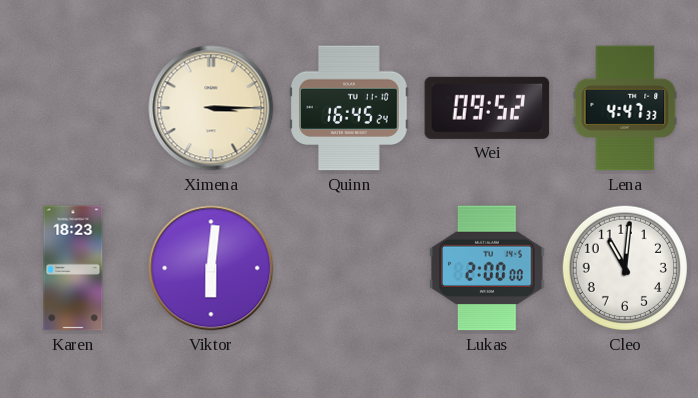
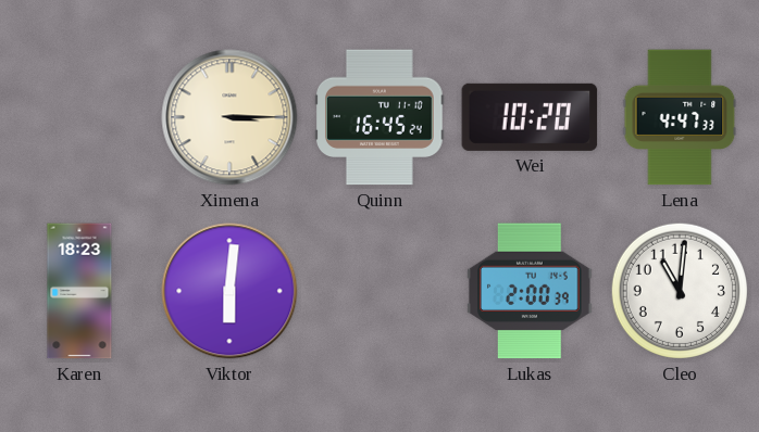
Wei: 09:52 -> 10:20
Lukas: 2:00:00 -> 2:00:39
